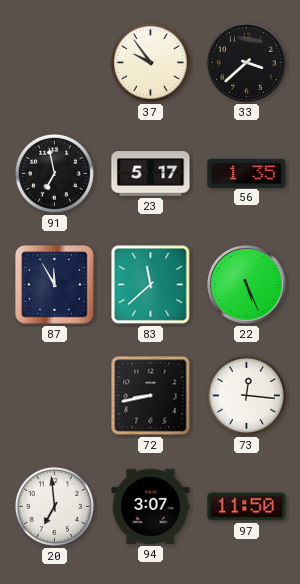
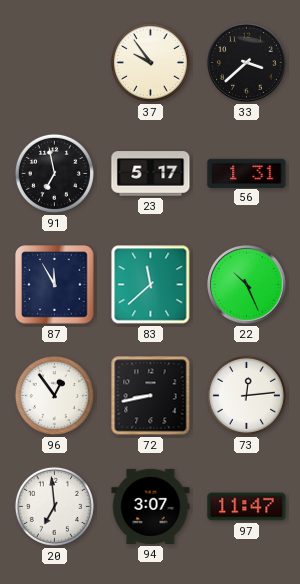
56: 1:35 -> 1:31
22: 5:26 -> 10:26
96: none -> 12:54
73: 12:16 -> 12:14
97: 11:50 -> 11:47
